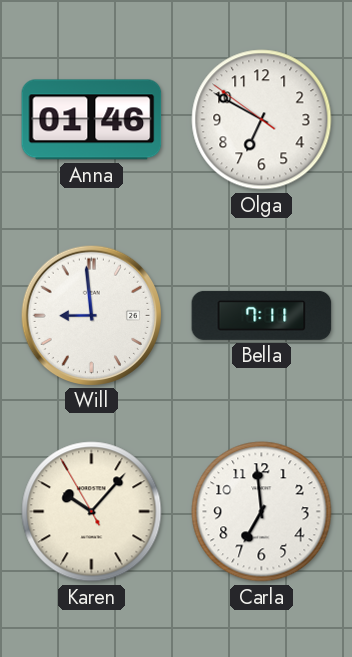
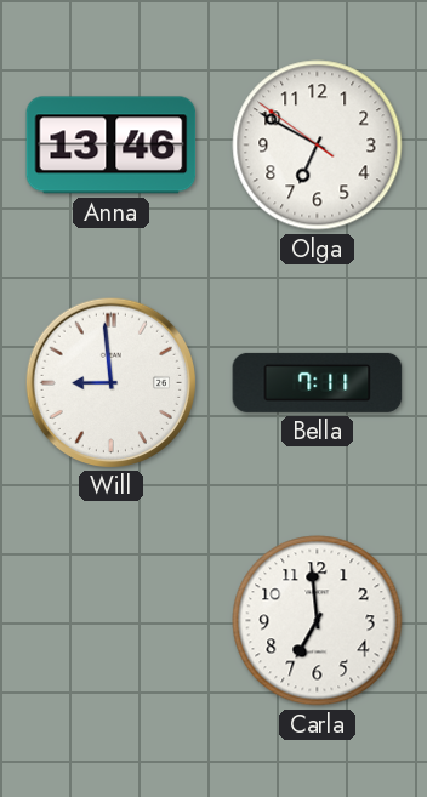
Anna: 01:46 -> 13:46
Karen: 10:06 -> none
